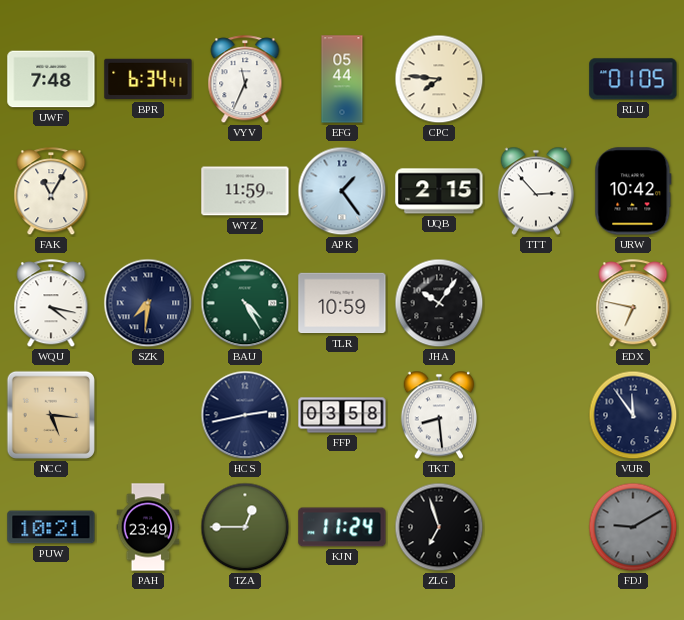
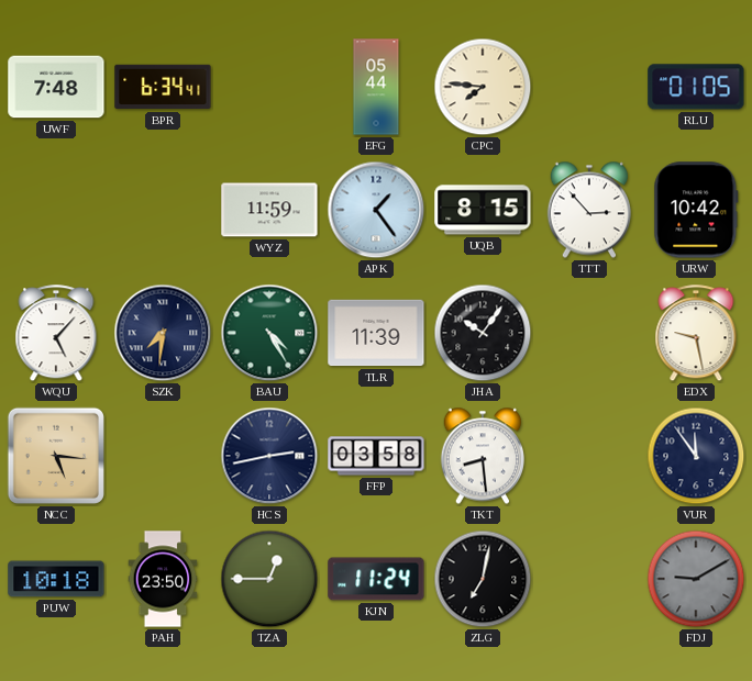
VYV: 11:34 -> none
FAK: 11:05 -> none
UQB: 2:15 -> 8:15
WQU: 4:17 -> 5:07
TLR: 10:59 -> 11:39
EDX: 6:47 -> 9:28
PUW: 10:21 -> 10:18
PAH: 23:49 -> 23:50
ZLG: 6:57 -> 7:02
